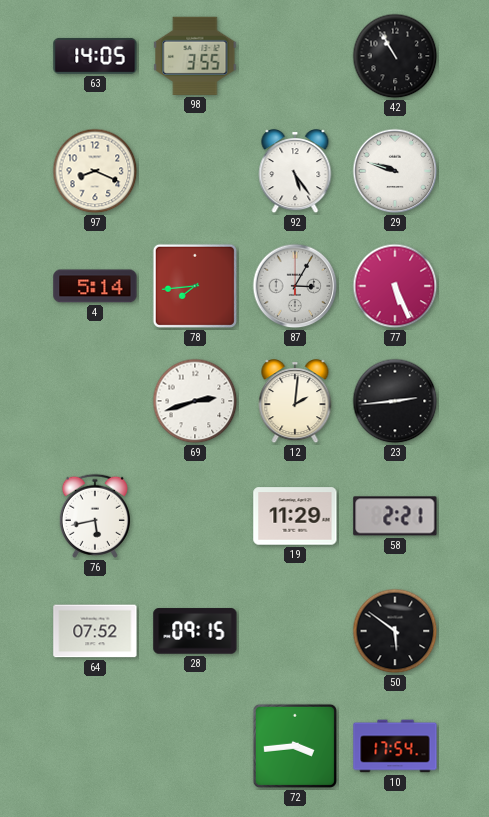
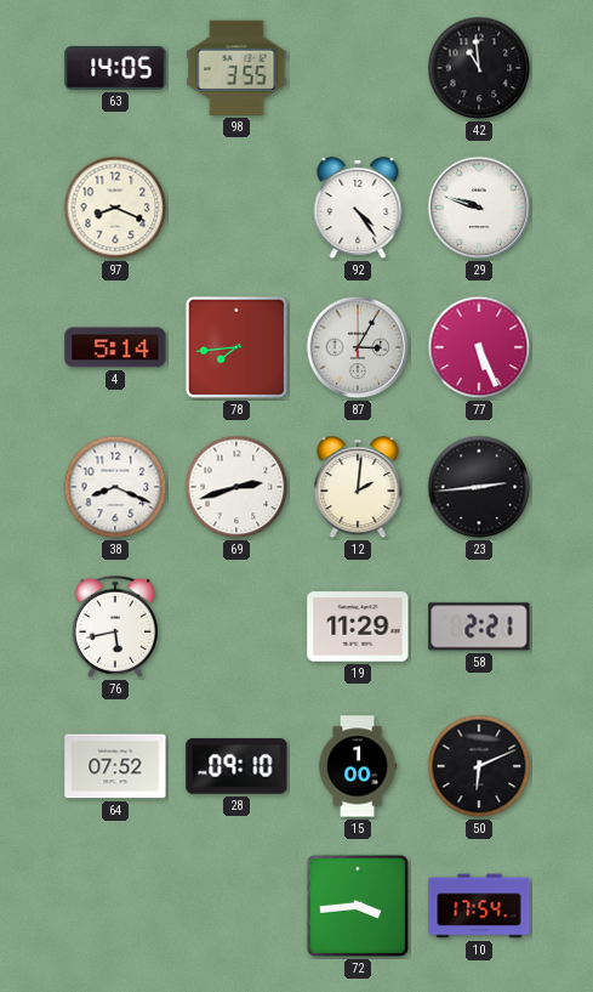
42: 10:55 -> 10:59
92: 5:24 -> 4:24
38: none -> 8:19
28: 09:15 -> 09:10
15: none -> 1:00
50: 5:51 -> 6:11
